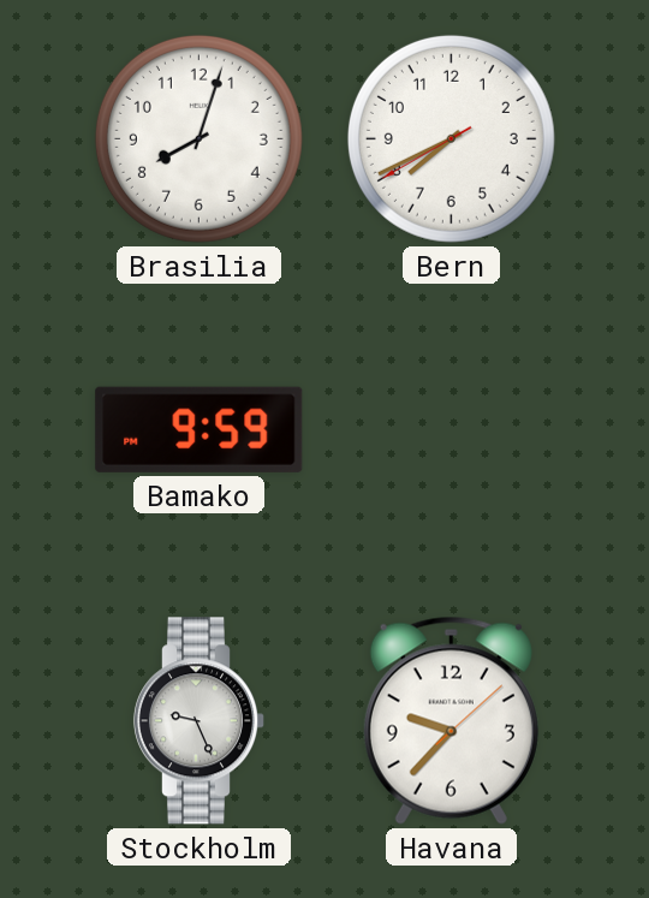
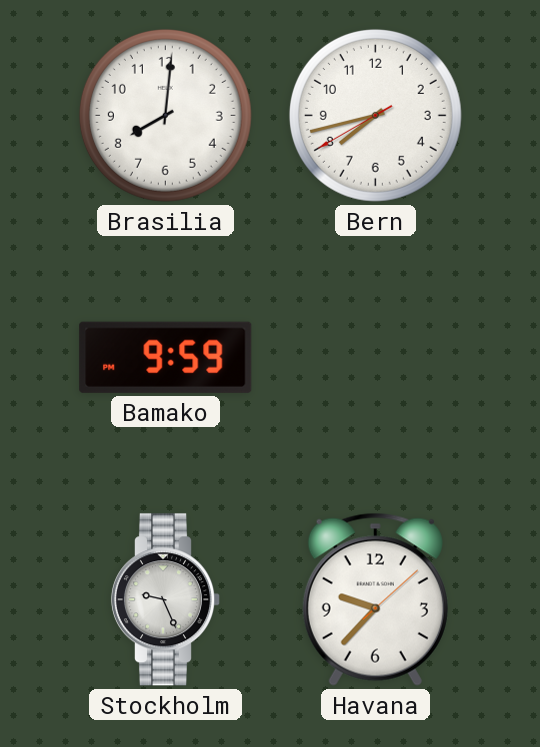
Brasilia: 8:03 -> 8:01
Bern: 7:40 -> 7:42
